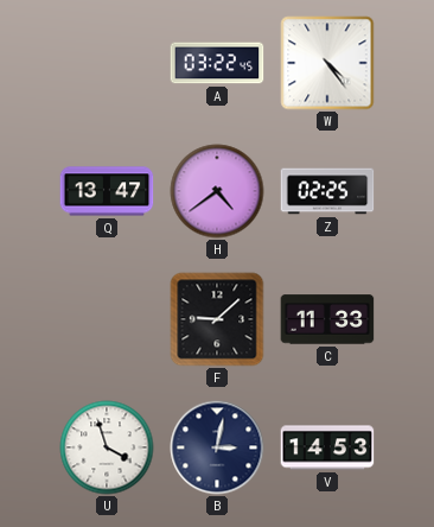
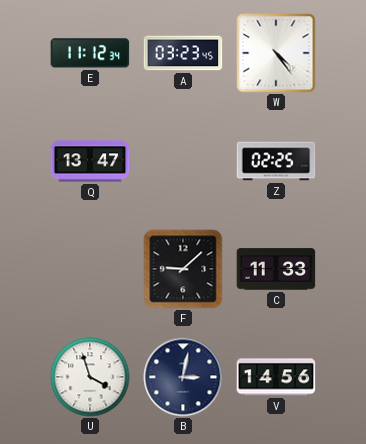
E: none -> 11:12
A: 03:22 -> 03:23
H: 4:39 -> none
V: 14:53 -> 14:56
